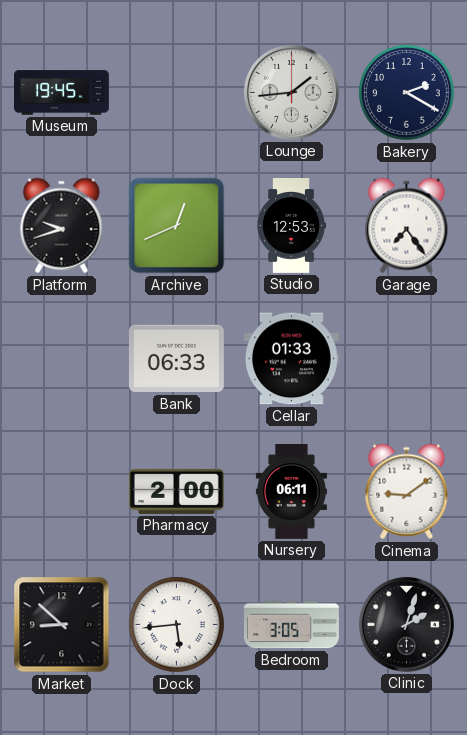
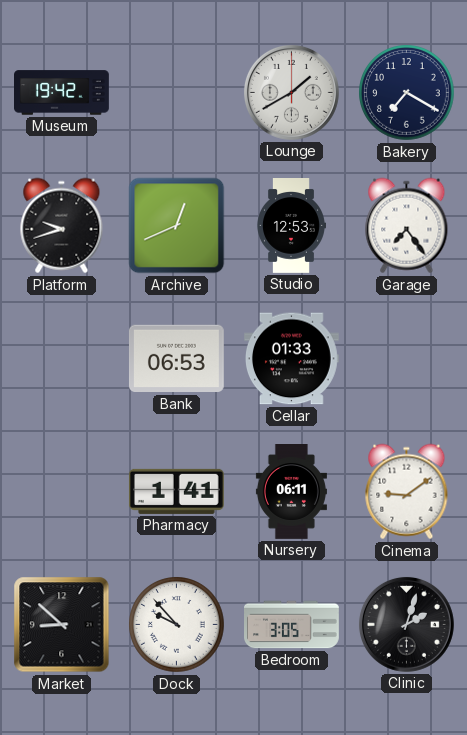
Museum: 19:45 -> 19:42
Lounge: 1:44 -> 1:40
Bakery: 2:20 -> 7:20
Bank: 06:33 -> 06:53
Pharmacy: 2:00 -> 1:41
Dock: 5:44 -> 9:53
